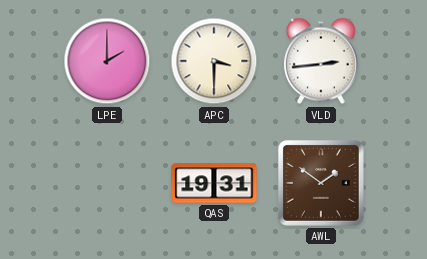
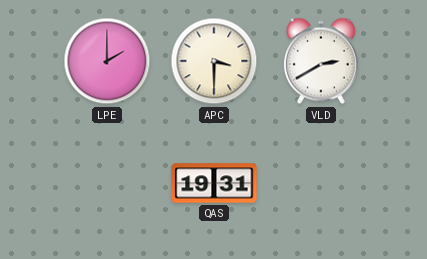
VLD: 2:44 -> 2:40
AWL: 1:51 -> none
